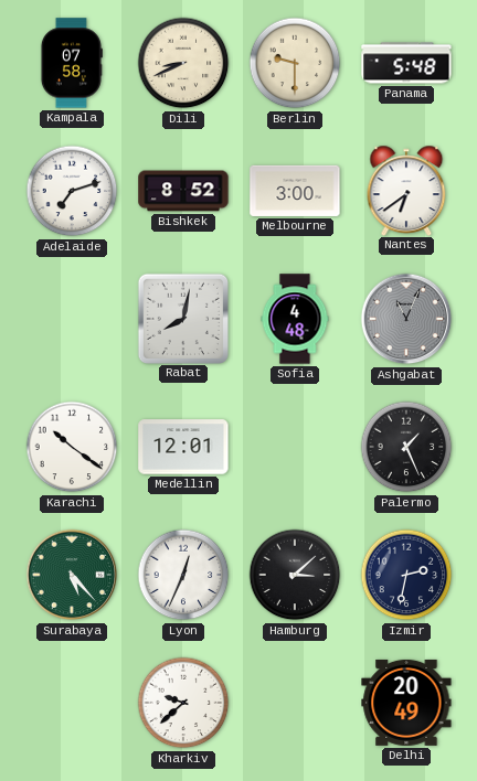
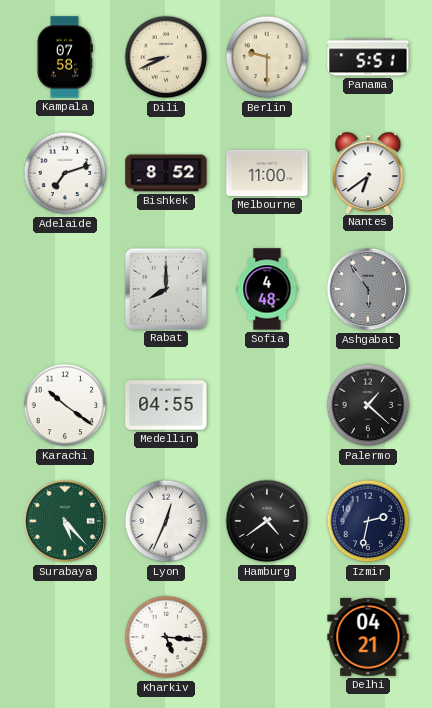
Panama: 5:48 -> 5:51
Melbourne: 3:00 -> 11:00
Rabat: 8:02 -> 8:00
Ashgabat: 11:04 -> 5:54
Medellin: 12:01 -> 04:55
Palermo: 1:26 -> 1:22
Hamburg: 3:08 -> 4:39
Kharkiv: 9:38 -> 5:16
Delhi: 20:49 -> 04:21
